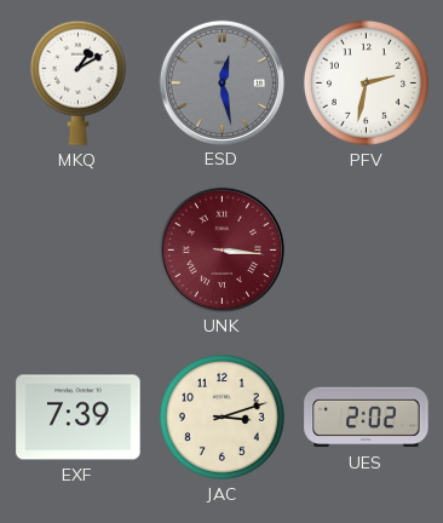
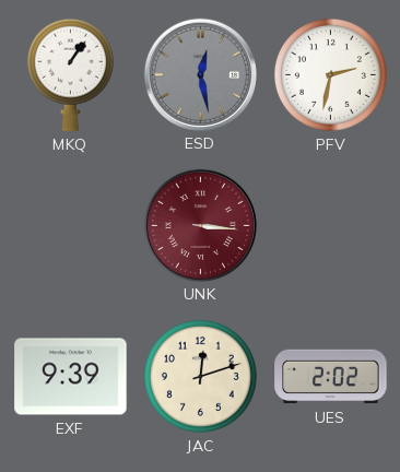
MKQ: 1:10 -> 1:06
EXF: 7:39 -> 9:39
JAC: 3:12 -> 12:12
